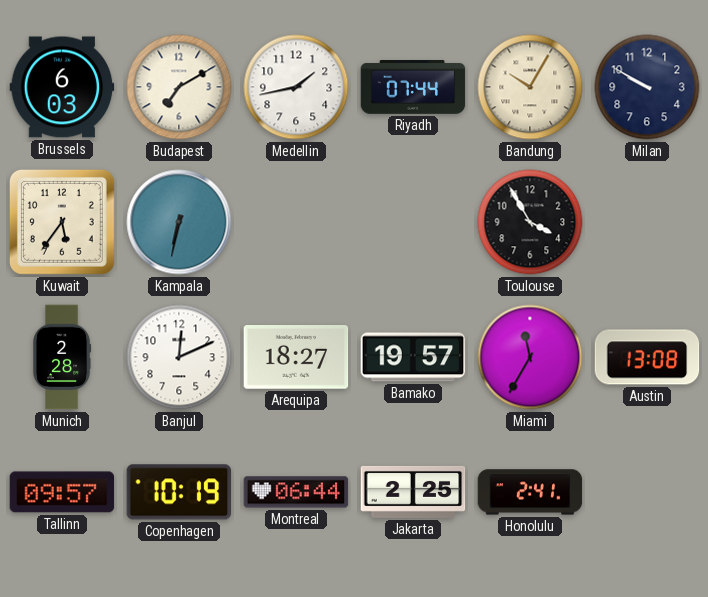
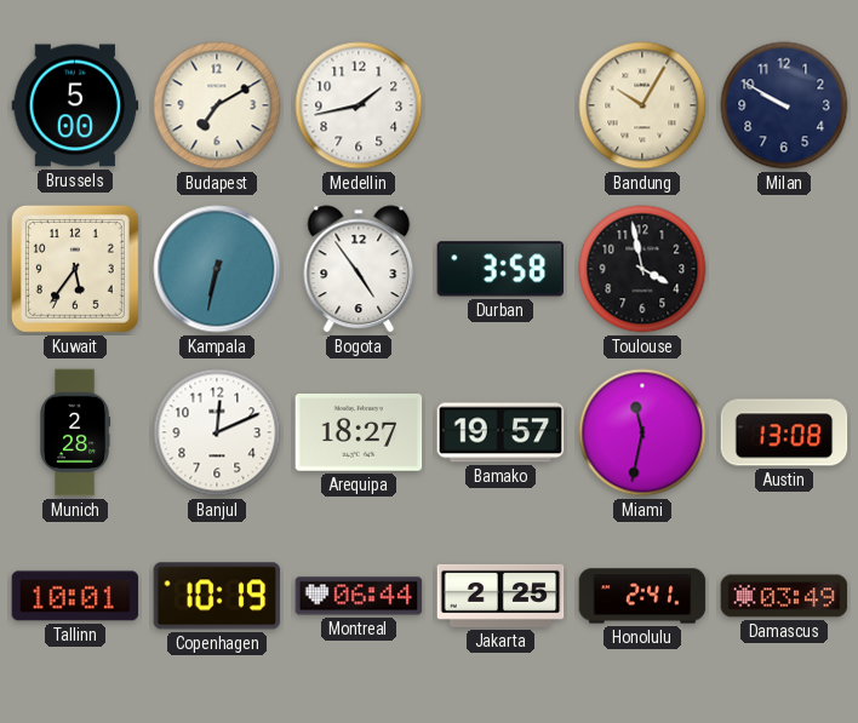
Brussels: 6:03 -> 5:00
Riyadh: 07:44 -> none
Bogota: none -> 4:54
Durban: none -> 3:58
Toulouse: 3:55 -> 3:58
Miami: 11:35 -> 11:32
Tallinn: 09:57 -> 10:01
Damascus: none -> 03:49
